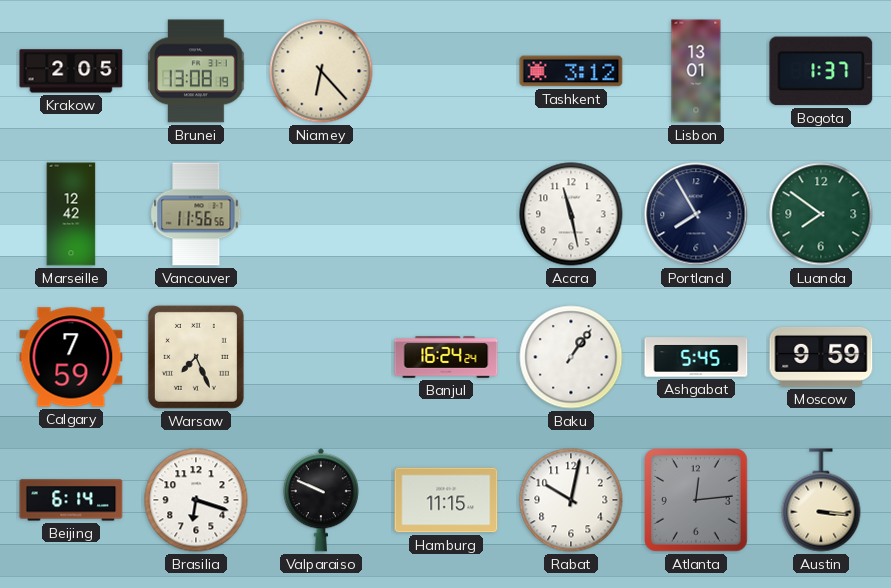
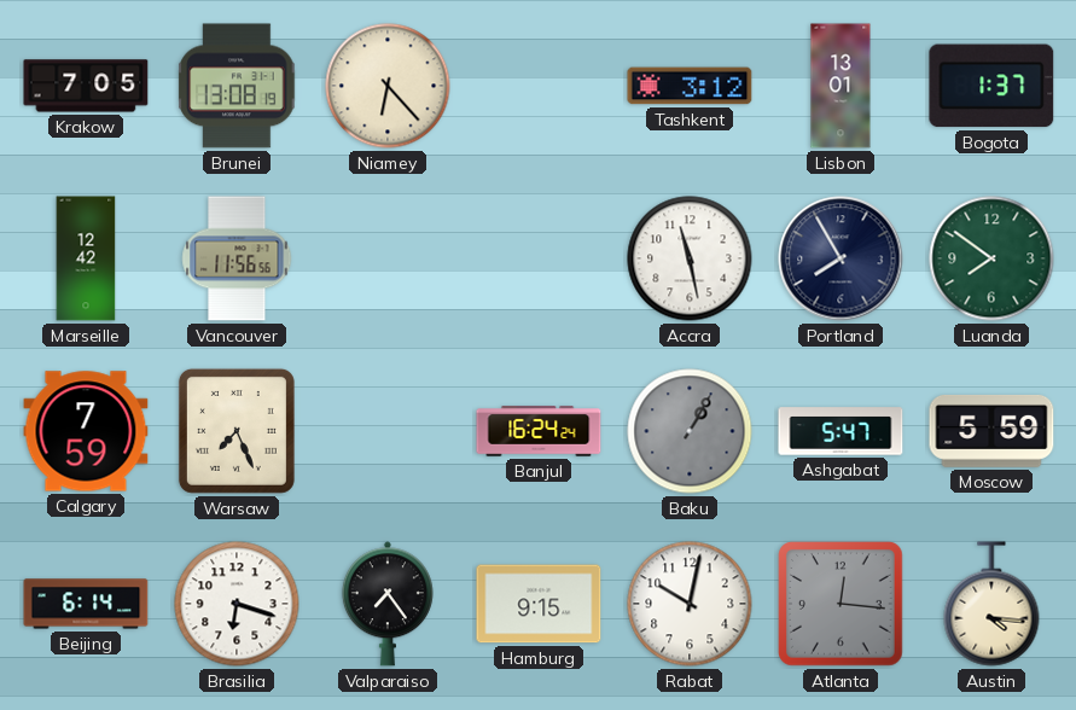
Krakow: 2:05 -> 7:05
Baku: 1:06 -> 1:05
Baku dial: white -> grey
Ashgabat: 5:45 -> 5:47
Moscow: 9:59 -> 5:59
Valparaiso: 9:49 -> 7:24
Hamburg: 11:15 -> 9:15
Atlanta: 12:14 -> 12:16
Austin: 3:16 -> 4:16
